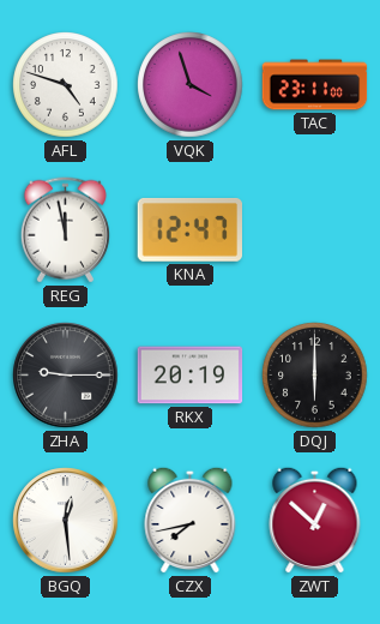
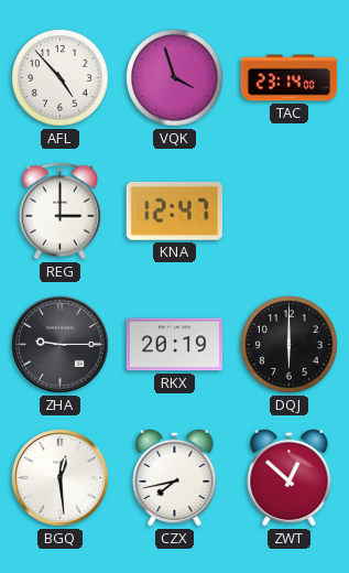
AFL: 4:48 -> 4:53
TAC: 23:11 -> 23:14
REG: 11:58 -> 3:00
